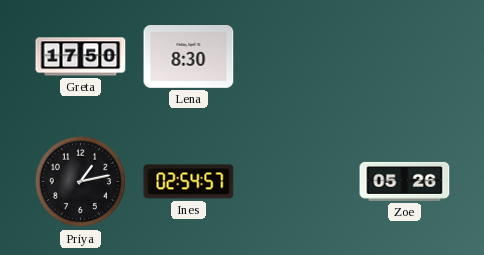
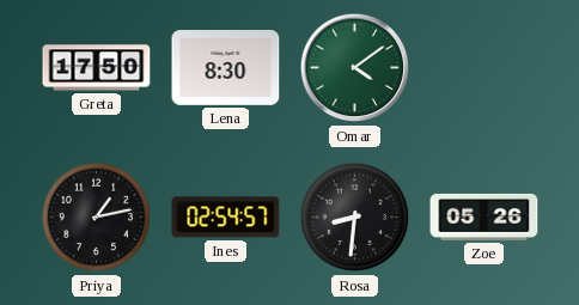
Omar: none -> 4:09
Rosa: none -> 8:31
